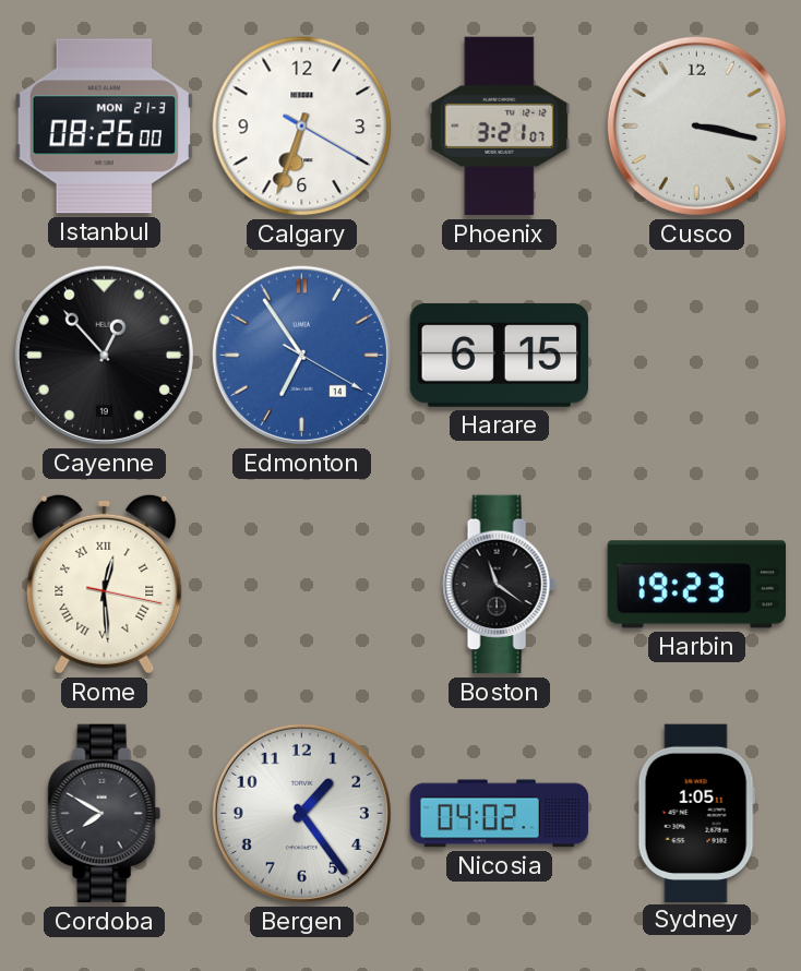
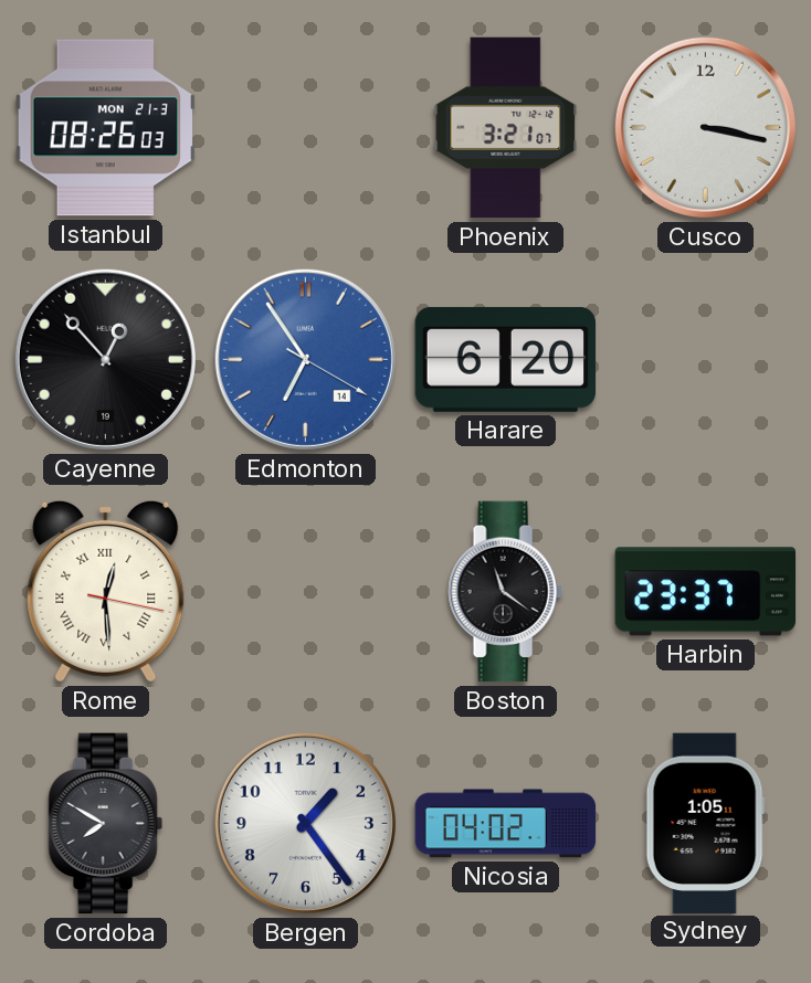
Istanbul: 08:26:00 -> 08:26:03
Calgary: 6:33 -> none
Harare: 6:15 -> 6:20
Harbin: 19:23 -> 23:37
